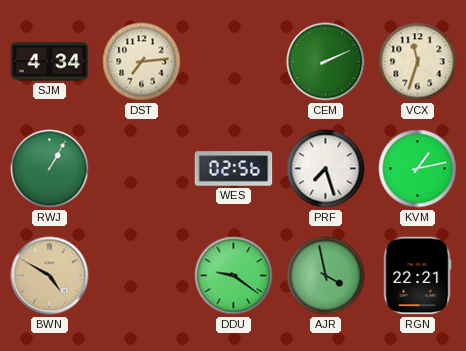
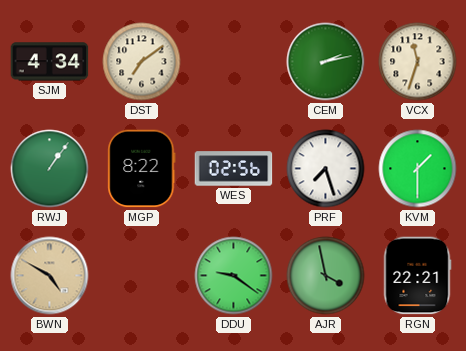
DST: 7:14 -> 7:09
CEM: 2:11 -> 2:13
RWJ: 1:05 -> 1:06
MGP: none -> 8:22
KVM: 1:13 -> 1:30
